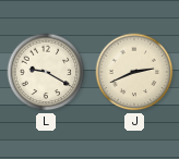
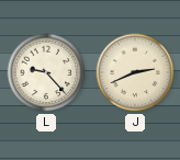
L: 9:20 -> 9:23
